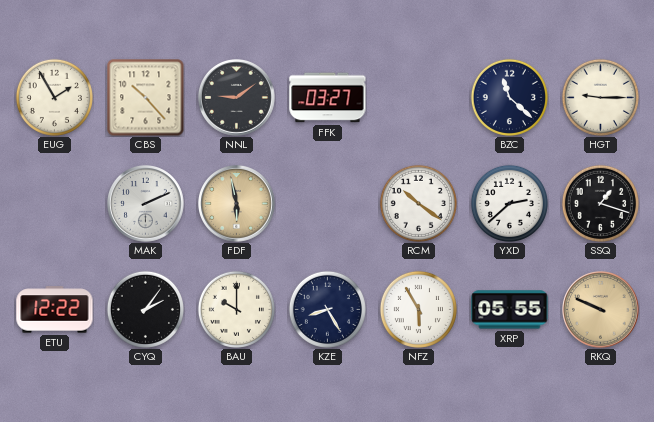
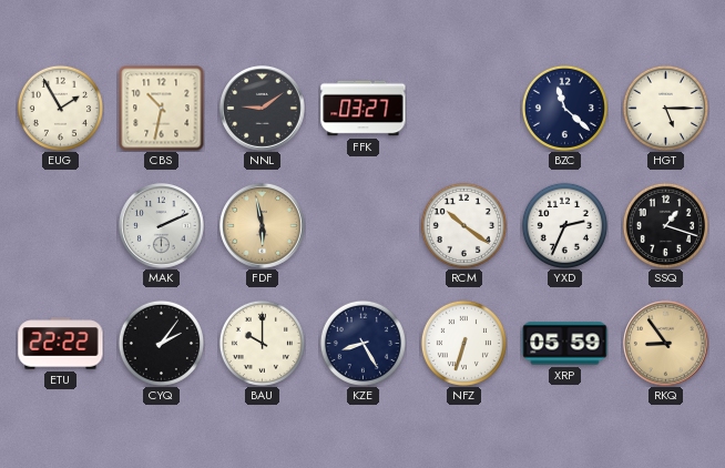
CBS: 10:23 -> 10:32
HGT: 9:15 -> 5:15
YXD: 2:38 -> 2:34
ETU: 12:22 -> 22:22
NFZ: 5:55 -> 6:33
XRP: 05:55 -> 05:59
RKQ: 9:49 -> 8:54
